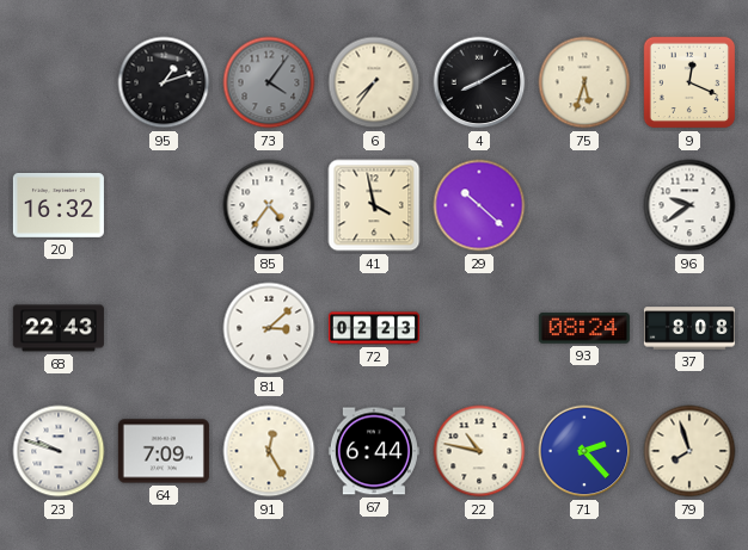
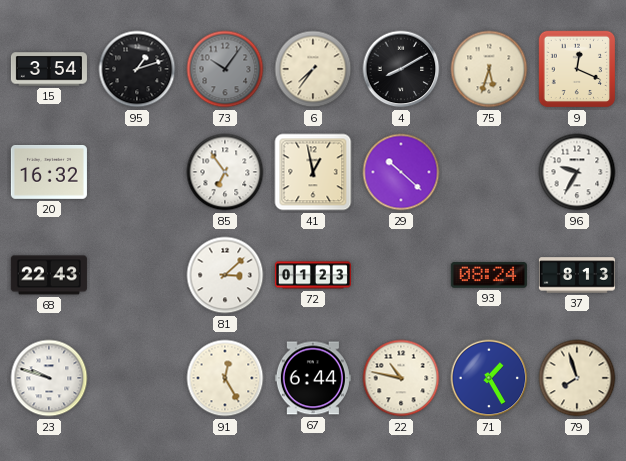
15: none -> 3:54
73: 4:06 -> 10:06
85: 4:36 -> 6:54
41: 3:58 -> 12:58
96: 9:39 -> 9:35
72: 02:23 -> 01:23
37: 8:08 -> 8:13
64: 7:09 -> none
71: 2:23 -> 1:25
